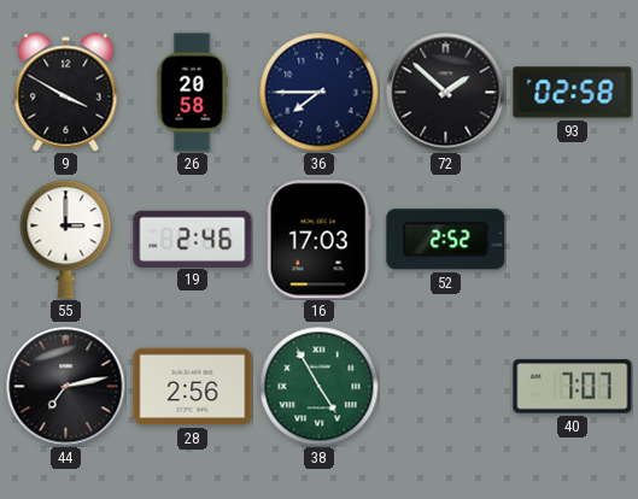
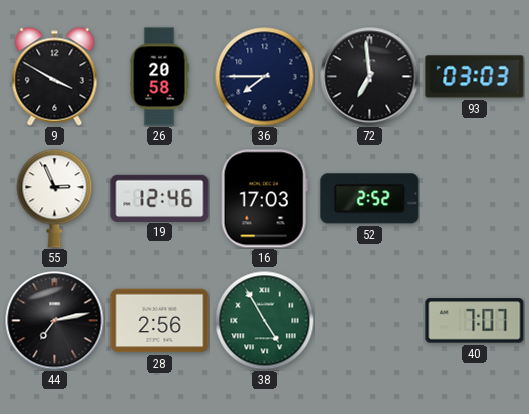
72: 1:52 -> 6:59
93: 02:58 -> 03:03
55: 3:00 -> 2:56
19: 2:46 -> 12:46
